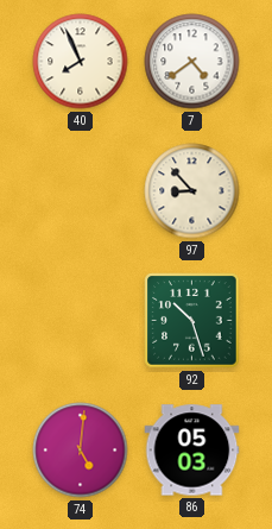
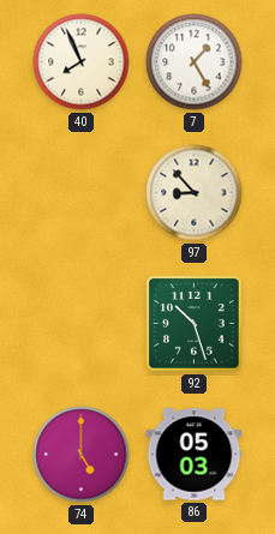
7: 4:39 -> 1:25
74: 5:01 -> 5:00
